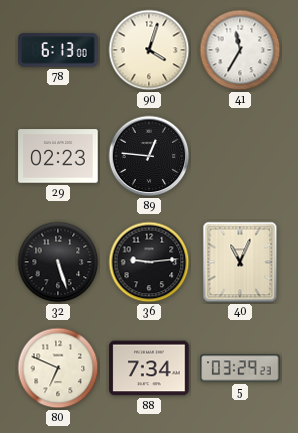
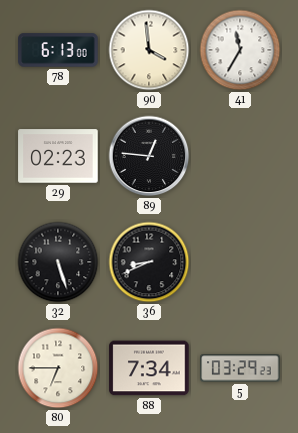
90: 4:03 -> 3:59
36: 9:14 -> 8:41
40: 11:04 -> none
80: 6:49 -> 6:45
